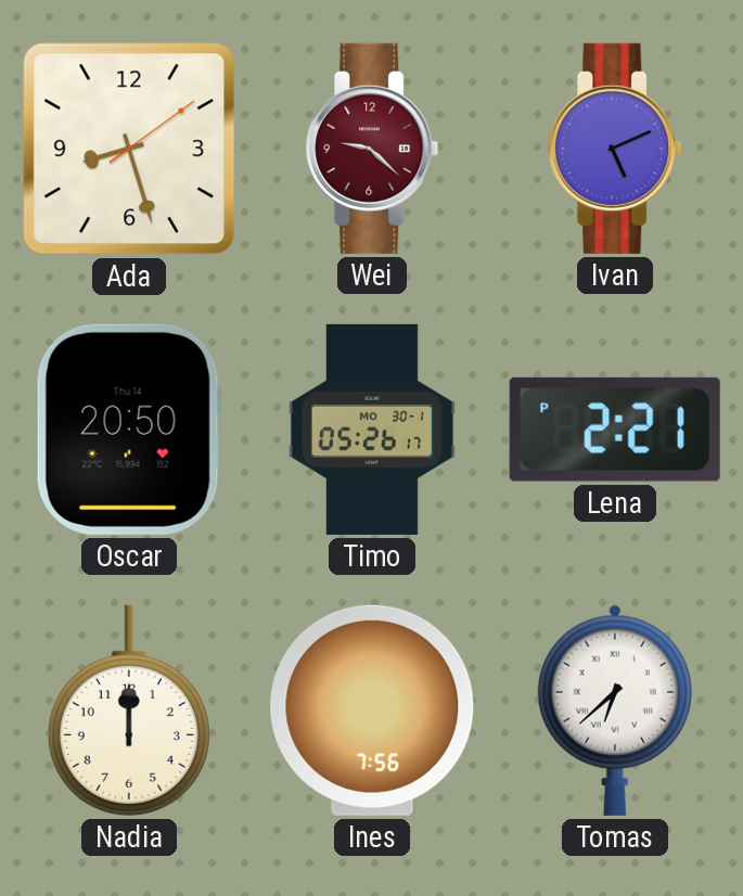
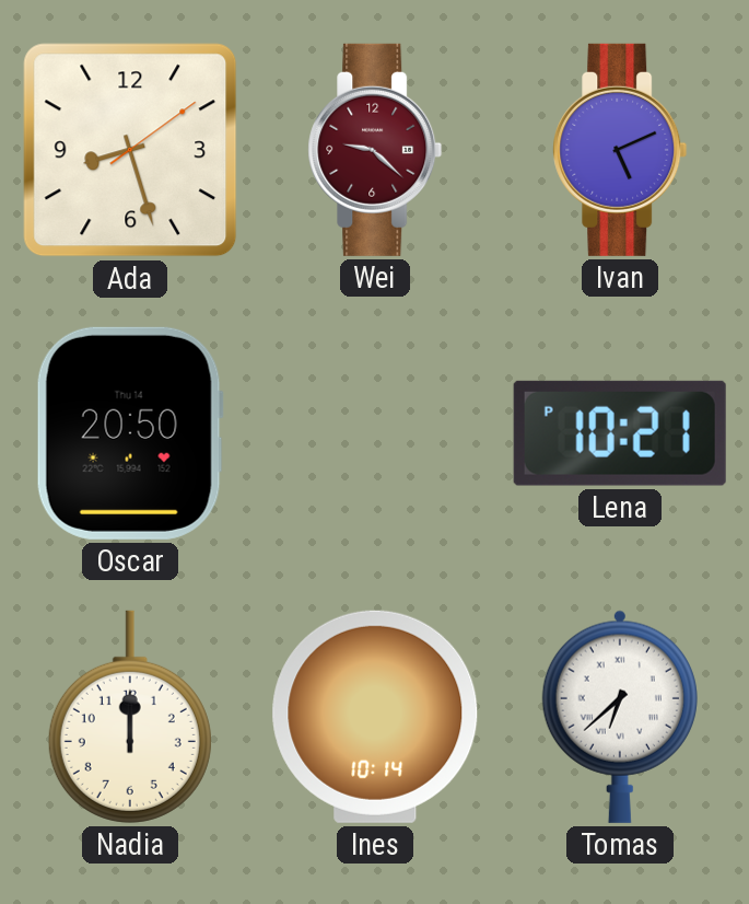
Timo: 05:26 -> none
Lena: 2:21 -> 10:21
Ines: 7:56 -> 10:14
